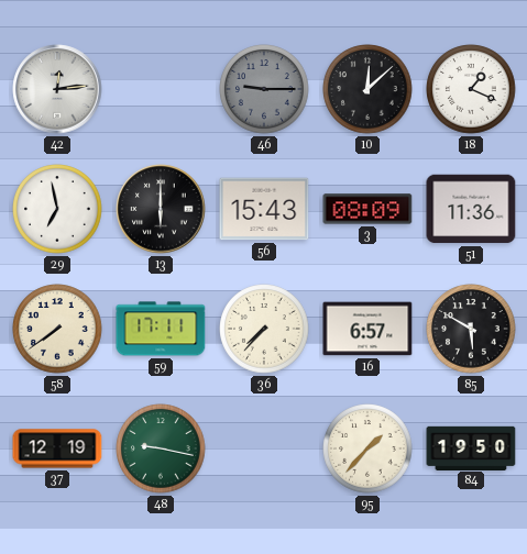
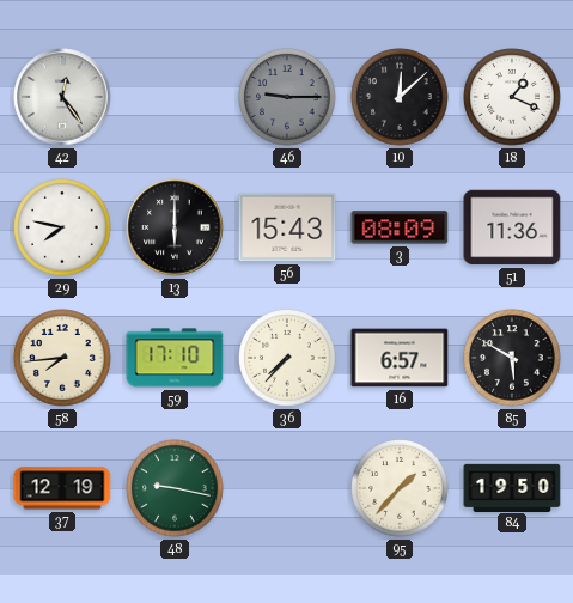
42: 12:14 -> 12:24
29: 6:58 -> 7:47
58: 7:39 -> 7:44
59: 17:11 -> 17:10
